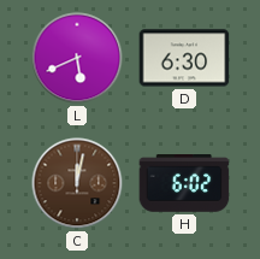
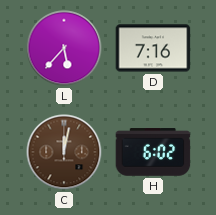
L: 5:41 -> 5:37
D: 6:30 -> 7:16
